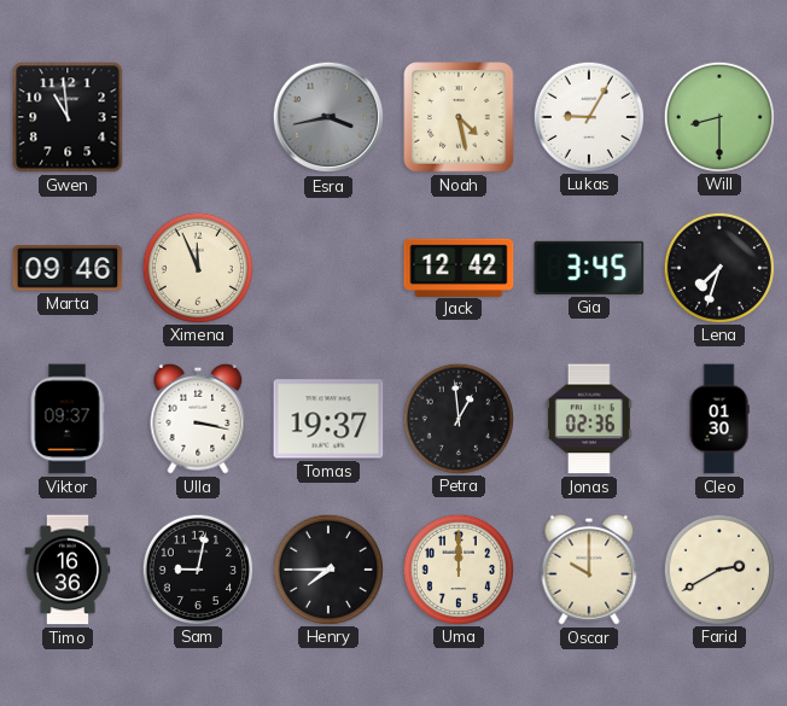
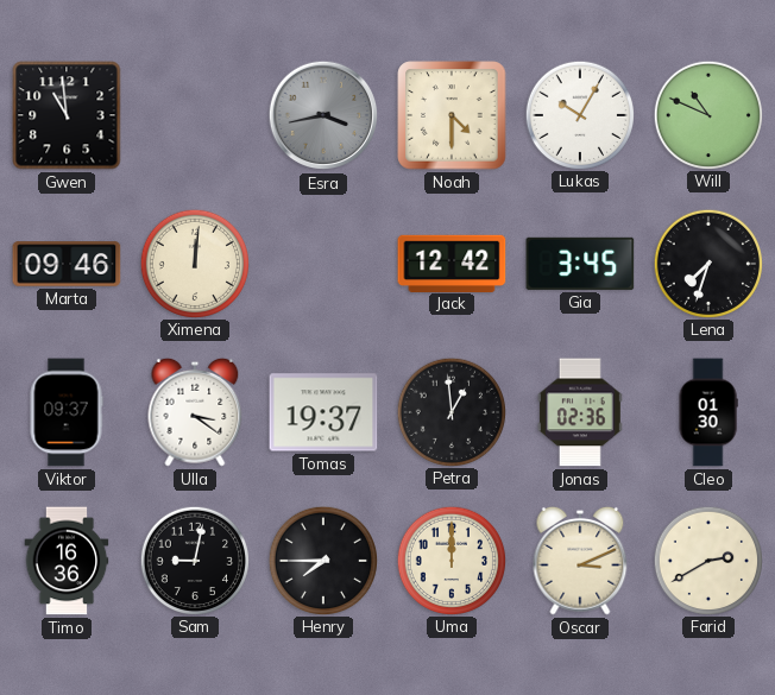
Noah: 4:28 -> 4:30
Lukas: 9:05 -> 10:05
Will: 8:30 -> 10:49
Ximena: 11:56 -> 12:01
Ulla: 3:17 -> 3:21
Oscar: 10:00 -> 3:11
